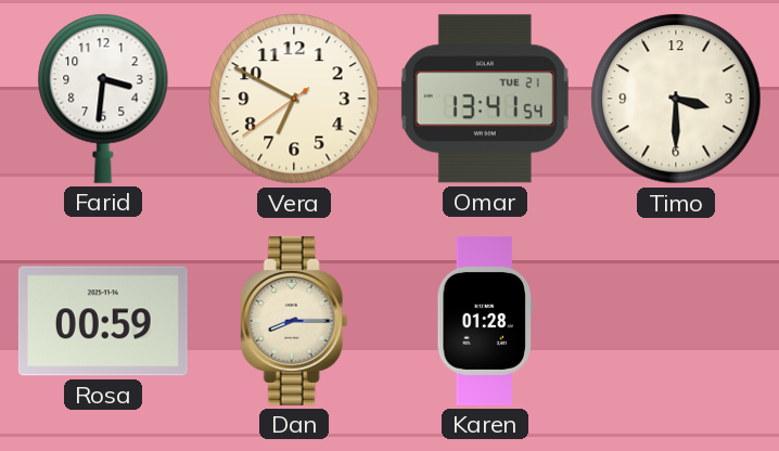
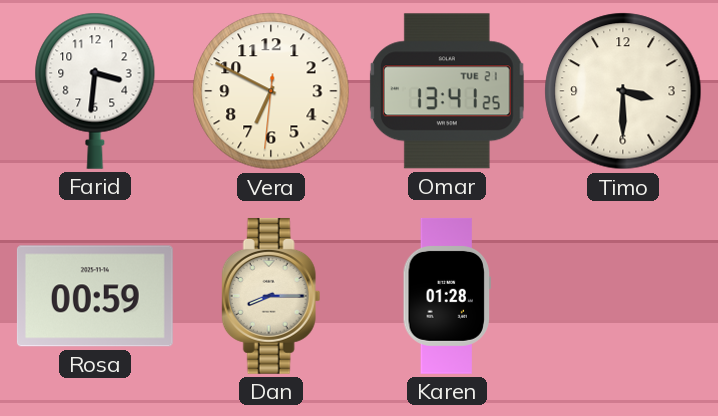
Vera: 6:49:39 -> 6:49:31
Omar: 13:41:54 -> 13:41:25
